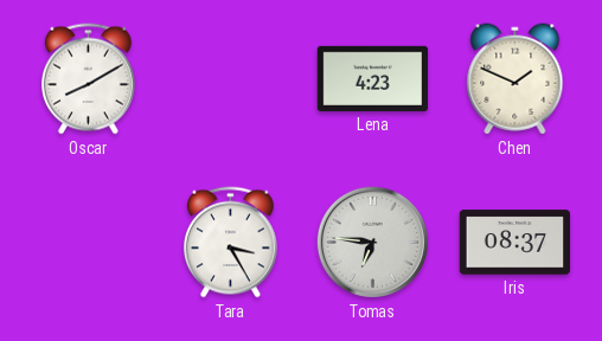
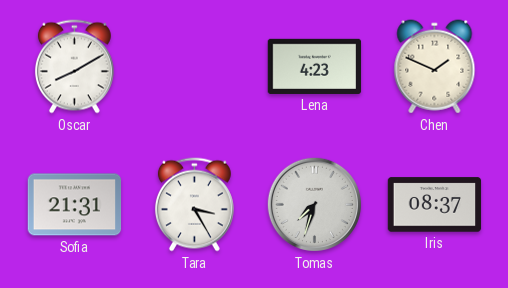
Sofia: none -> 21:31
Tomas: 6:46 -> 7:33
